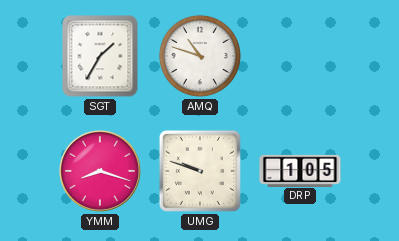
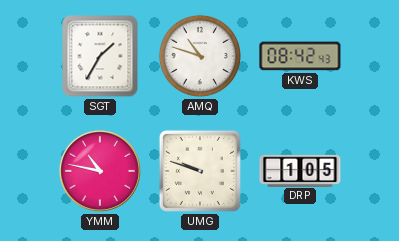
KWS: none -> 08:42
YMM: 8:18 -> 10:47
